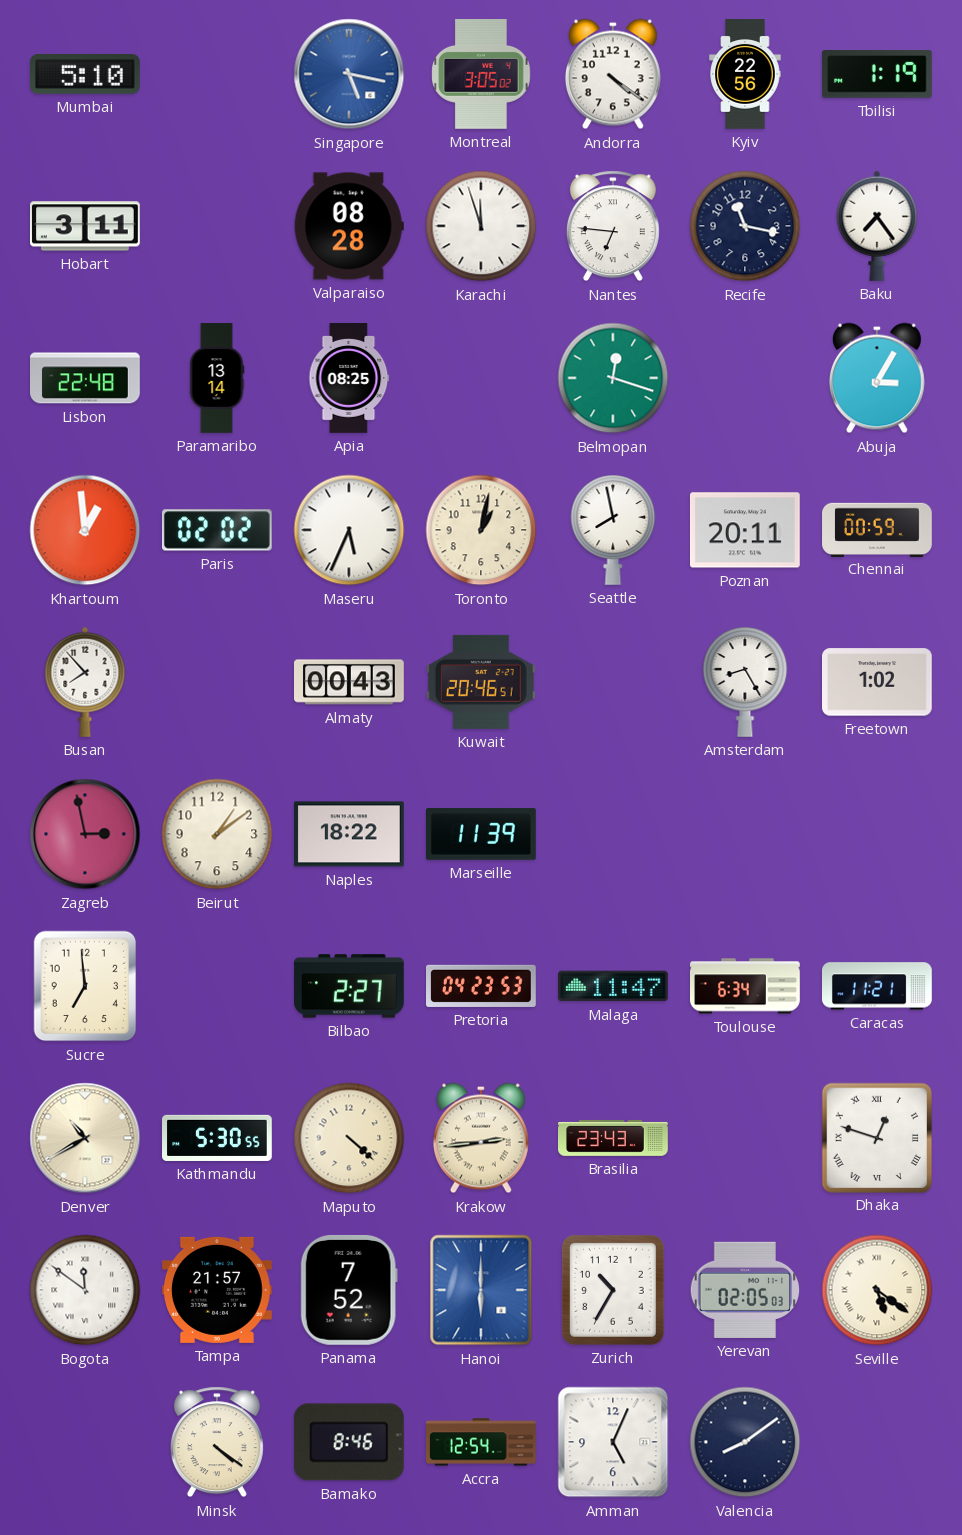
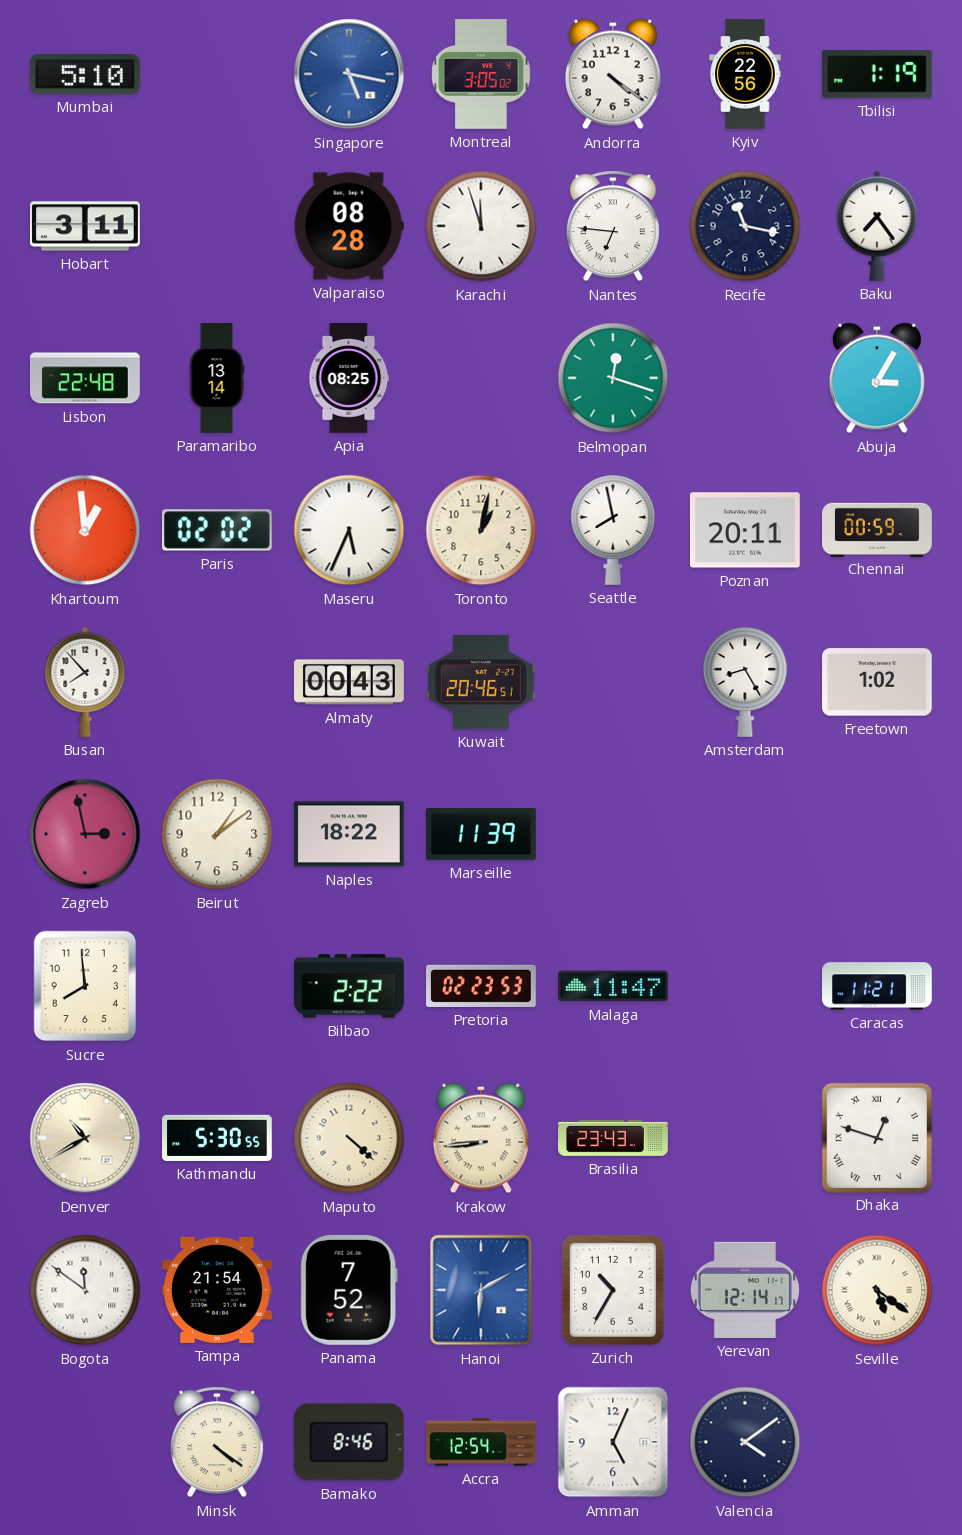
Sucre: 6:59 -> 7:59
Bilbao: 2:27 -> 2:22
Pretoria: 04:23 -> 02:23
Toulouse: 6:34 -> none
Krakow: 2:44 -> 8:44
Tampa: 21:57 -> 21:54
Hanoi: 6:00 -> 6:10
Yerevan: 02:05 -> 12:14
Valencia: 8:09 -> 4:09
